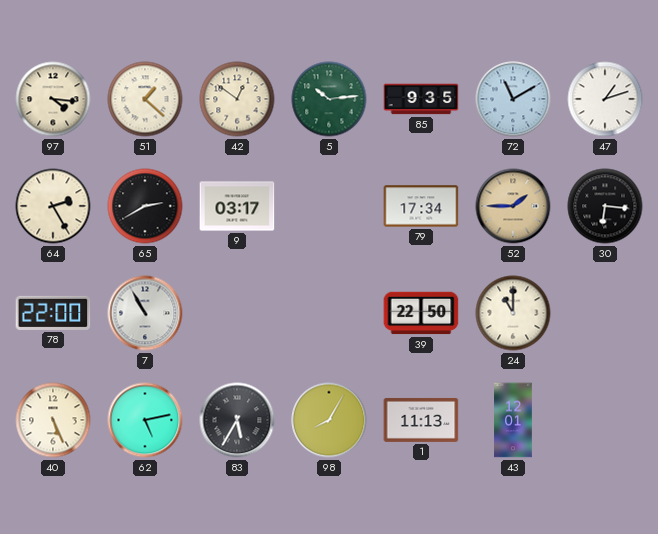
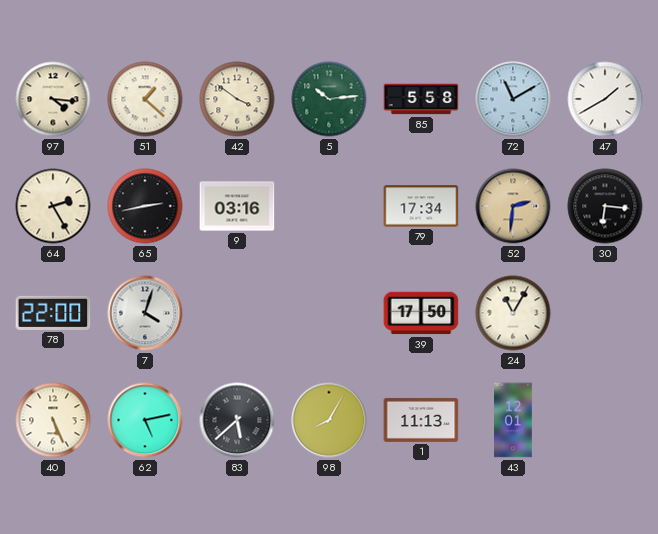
42: 12:51 -> 3:51
85: 9:35 -> 5:58
47: 1:12 -> 1:40
65: 2:40 -> 2:43
9: 03:17 -> 03:16
52: 1:45 -> 2:31
7: 10:55 -> 4:03
39: 22:50 -> 17:50
24: 11:00 -> 11:05
83: 5:35 -> 5:38
